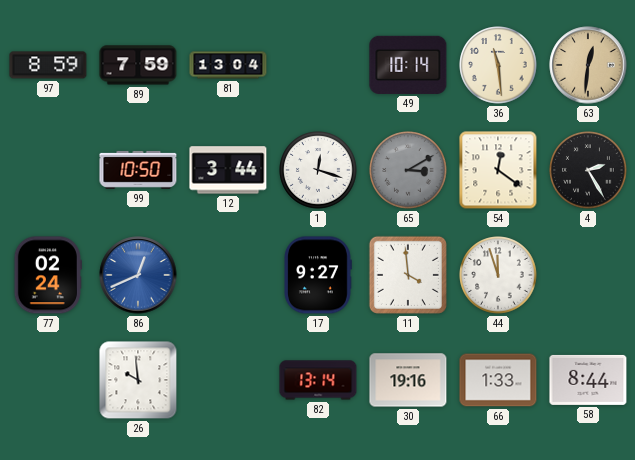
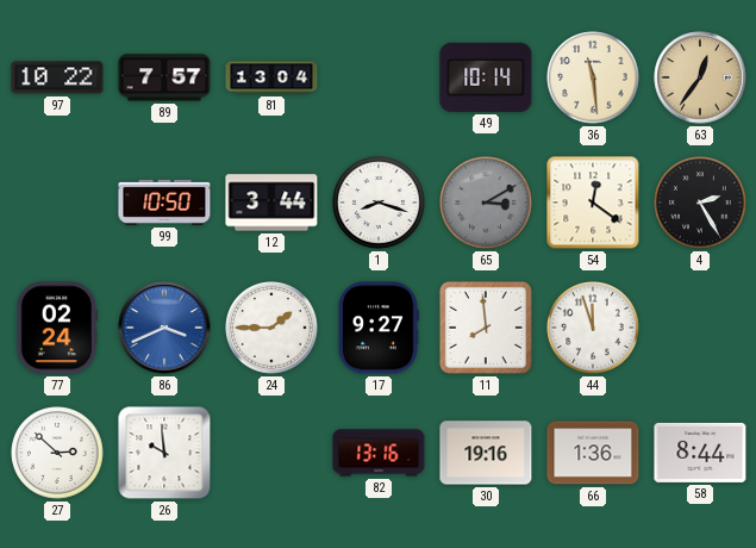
97: 8:59 -> 10:22
89: 7:59 -> 7:57
63: 12:31 -> 12:36
1: 12:18 -> 8:18
86: 12:41 -> 3:41
24: none -> 1:45
11: 3:59 -> 7:59
27: none -> 2:52
82: 13:14 -> 13:16
66: 1:33 -> 1:36
